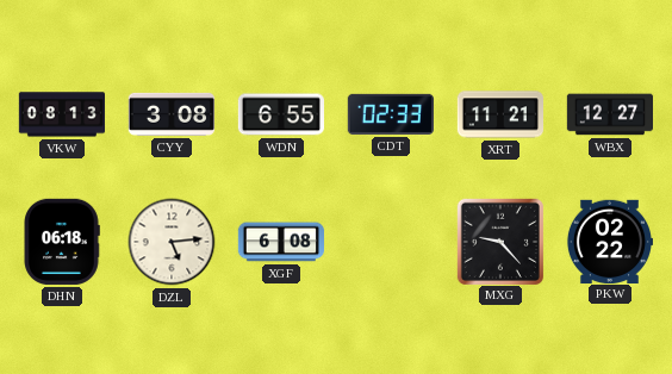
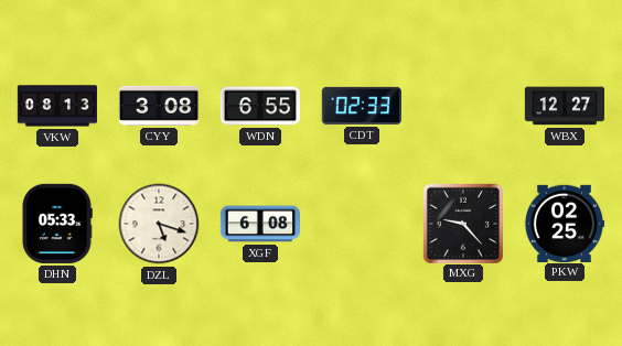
XRT: 11:21 -> none
DHN: 06:18 -> 05:33
DZL: 5:14 -> 5:18
PKW: 02:22 -> 02:25
